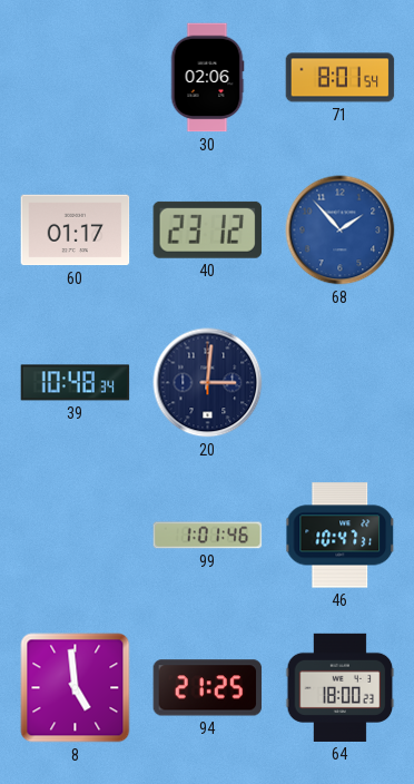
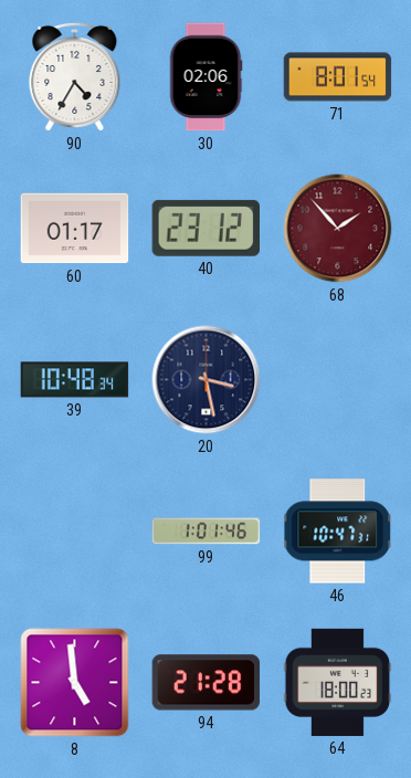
90: none -> 4:35
68 dial: blue -> burgundy
20: 3:01 -> 3:28
94: 21:25 -> 21:28
